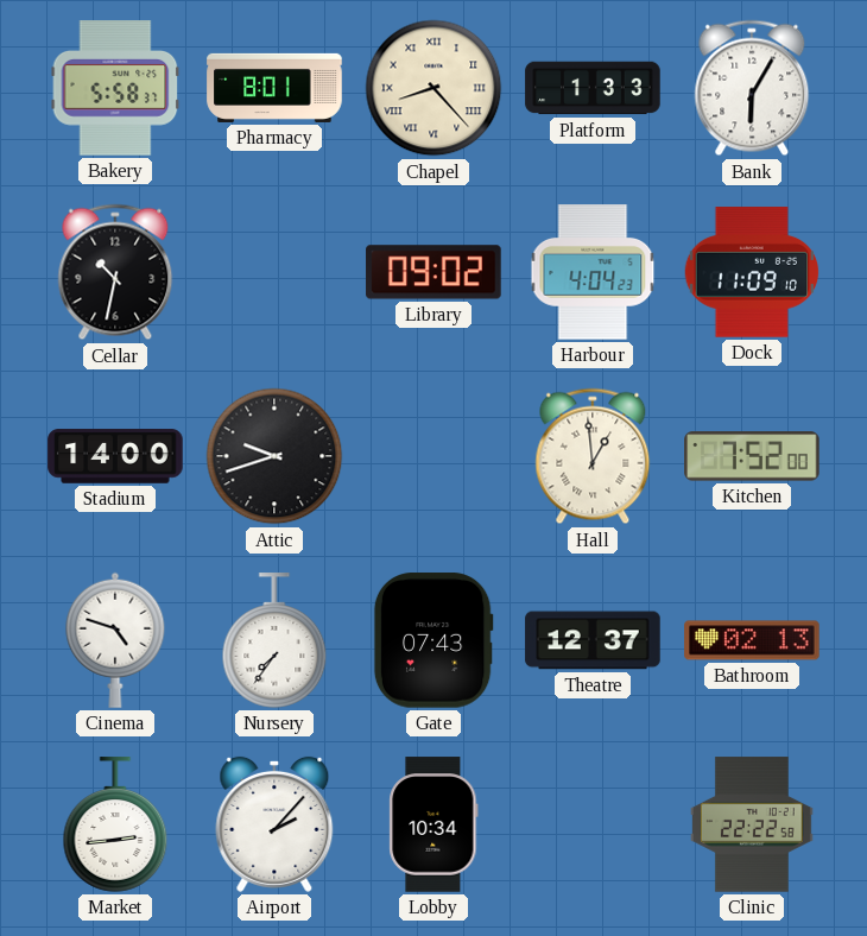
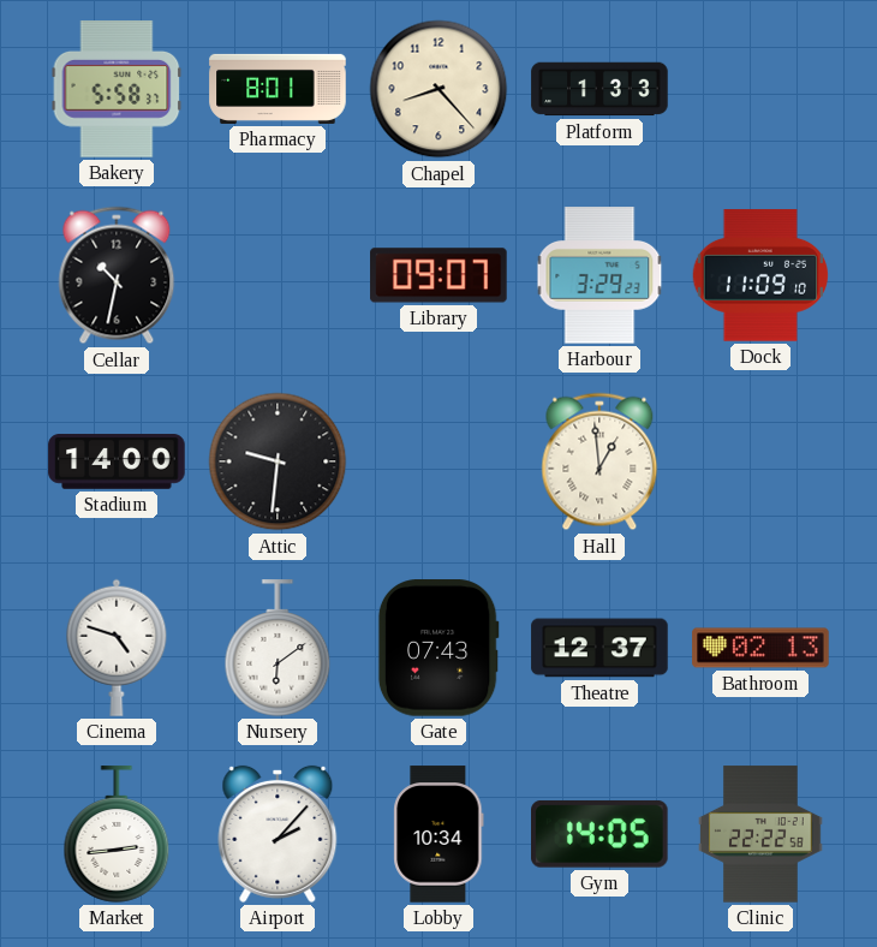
Chapel numerals: Roman -> Arabic
Bank: 6:05 -> none
Library: 09:02 -> 09:07
Harbour: 4:04 -> 3:29
Attic: 9:42 -> 9:31
Kitchen: 7:52 -> none
Nursery: 7:36 -> 6:09
Gym: none -> 14:05
